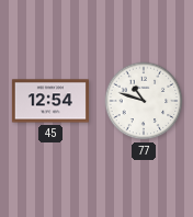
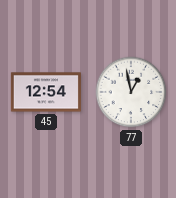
77: 10:48 -> 12:58
